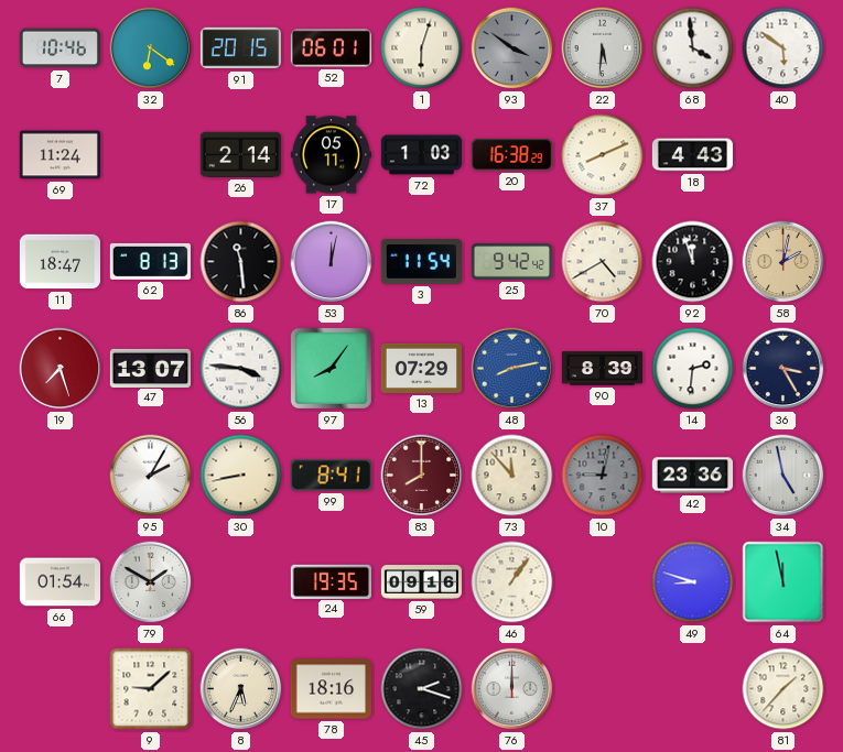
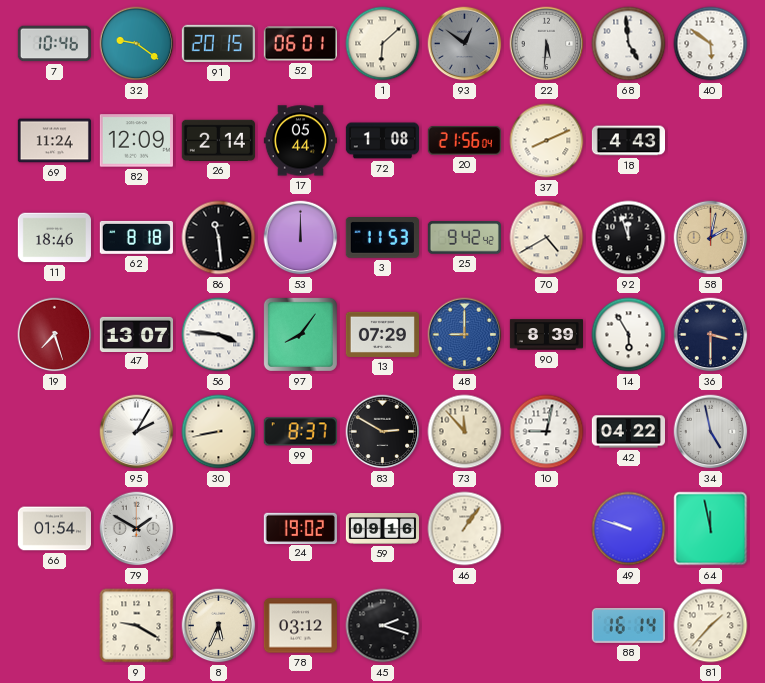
32: 6:21 -> 9:21
1: 6:03 -> 6:08
93: 3:51 -> 12:51
68: 3:59 -> 4:59
82: none -> 12:09
17: 05:11 -> 05:44
72: 1:03 -> 1:08
20: 16:38 -> 21:56
11: 18:47 -> 18:46
62: 8:13 -> 8:18
53: 12:02 -> 12:00
3: 11:54 -> 11:53
48: 8:13 -> 9:00
14: 2:31 -> 5:55
36: 3:25 -> 3:30
99: 8:41 -> 8:37
83: 8:00 -> 2:50
83 dial: burgundy -> black
10 dial: grey -> white
42: 23:36 -> 04:22
24: 19:35 -> 19:02
49: 8:48 -> 9:48
9: 9:08 -> 9:20
78: 18:16 -> 03:12
76: 12:00 -> none
88: none -> 16:14
